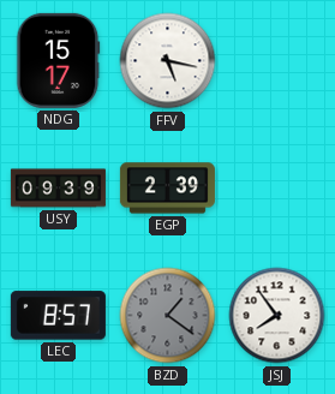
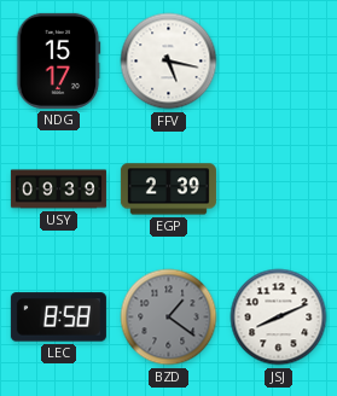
LEC: 8:57 -> 8:58
JSJ: 7:54 -> 8:11
